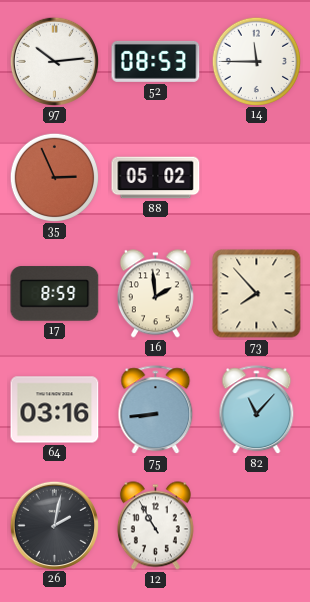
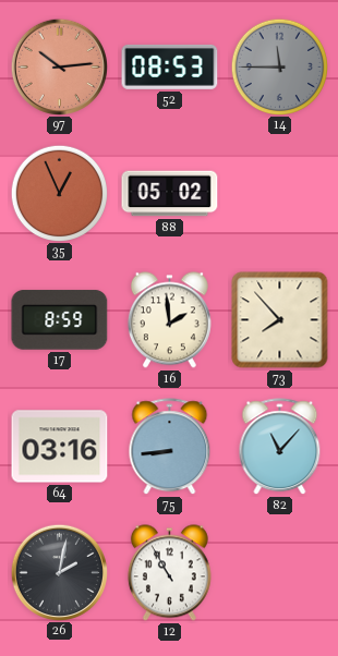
97 dial: white -> salmon
14 dial: white -> grey
35: 2:56 -> 12:56
